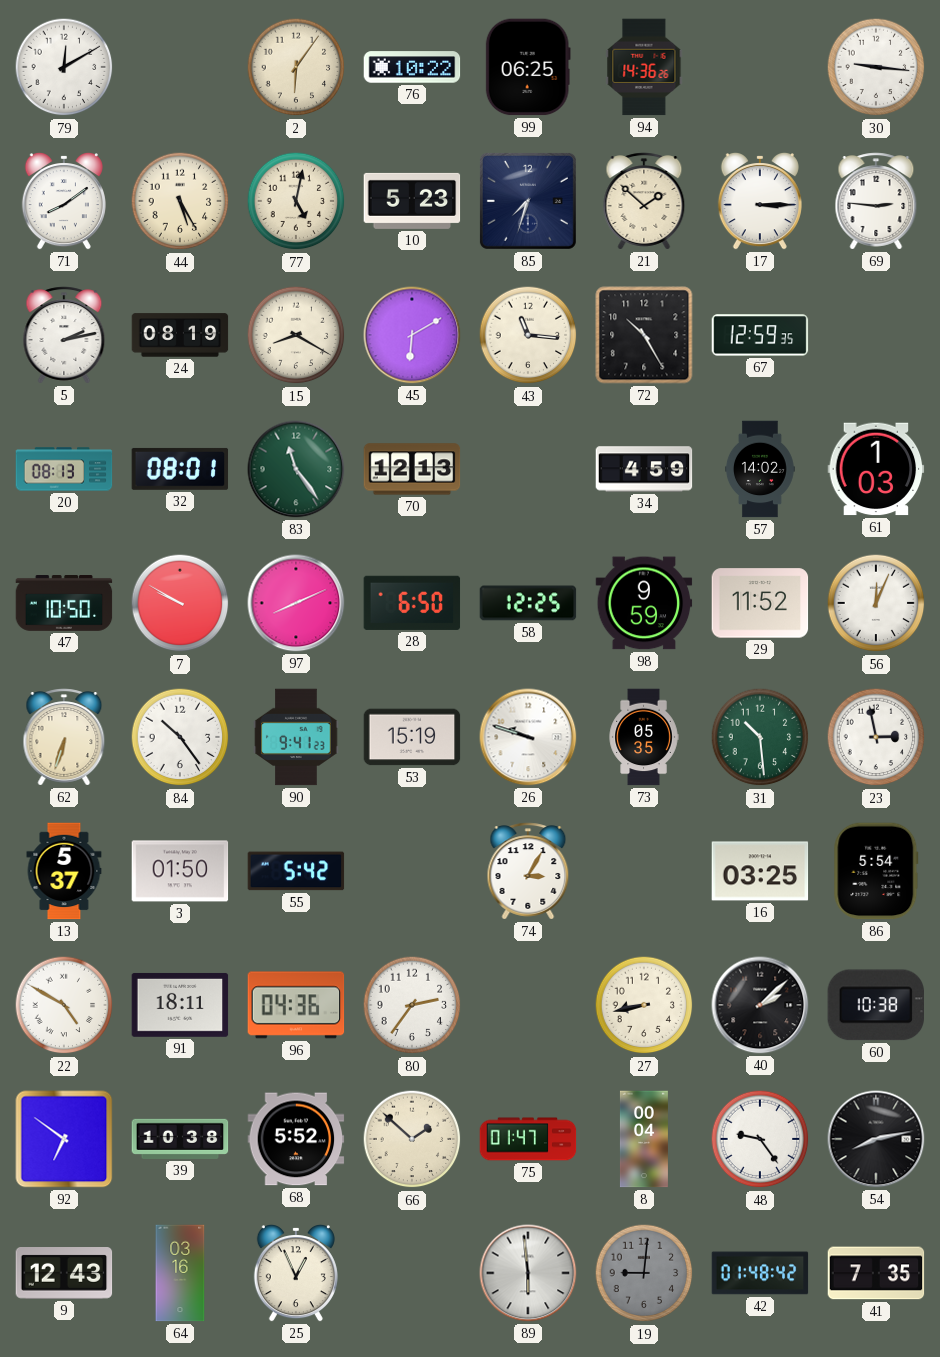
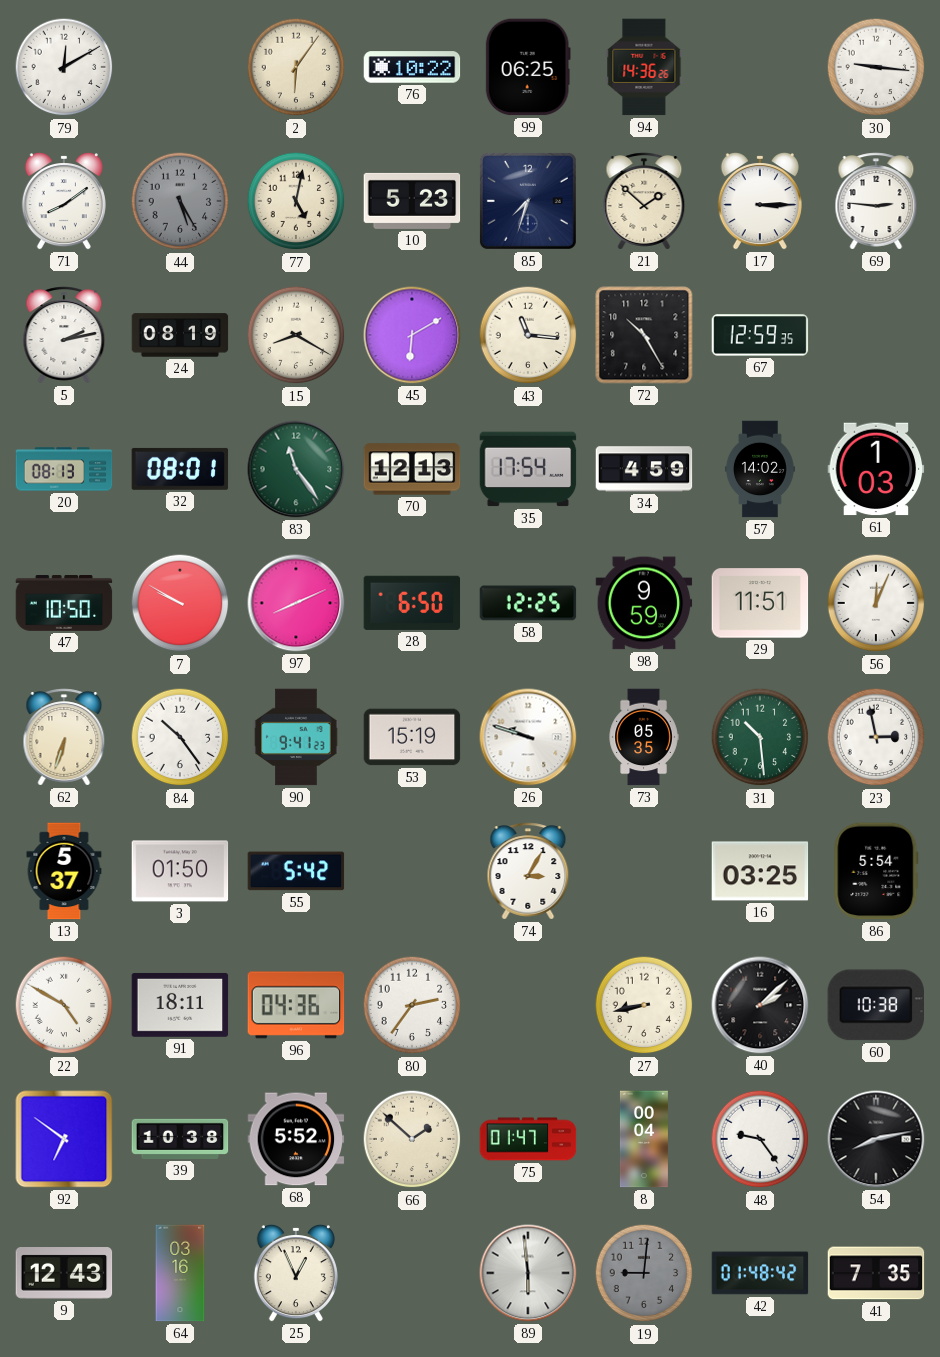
44 dial: cream -> grey
35: none -> 17:54
29: 11:52 -> 11:51
